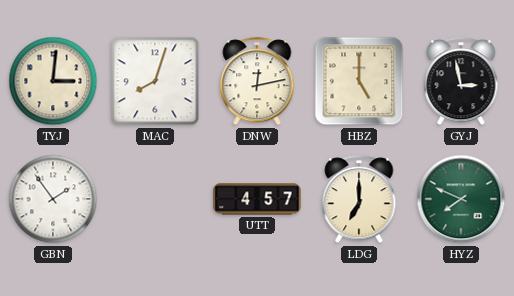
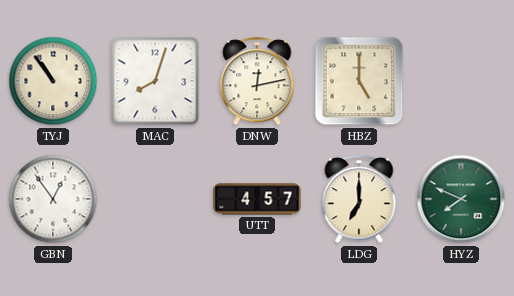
TYJ: 3:01 -> 10:54
GYJ: 2:58 -> none
GBN: 1:54 -> 12:54
